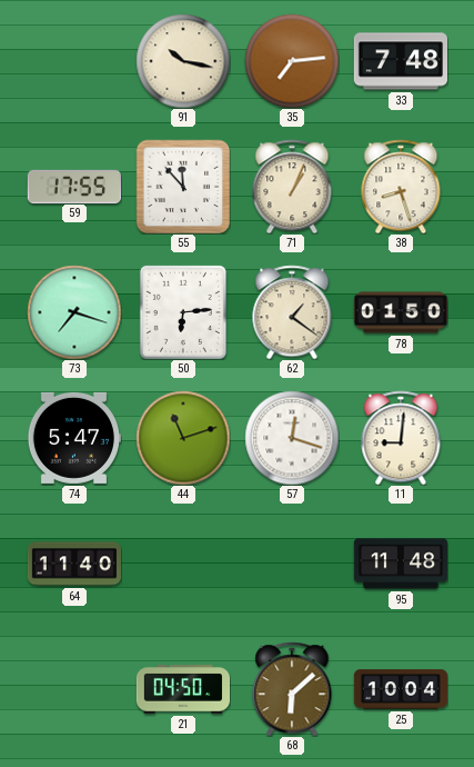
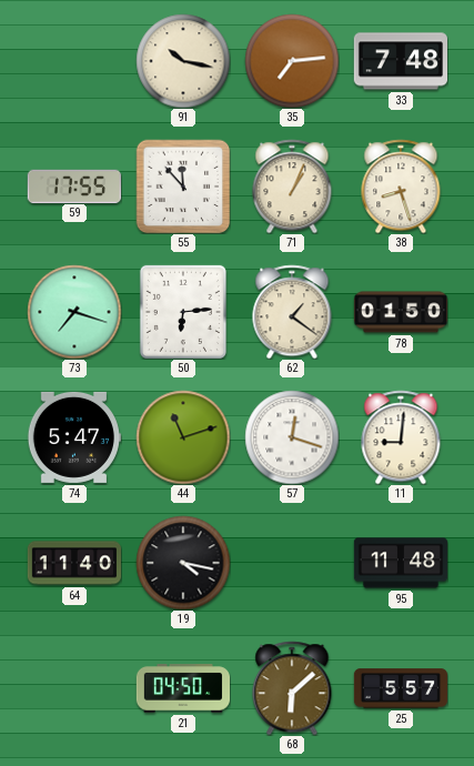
19: none -> 4:17
25: 10:04 -> 5:57
